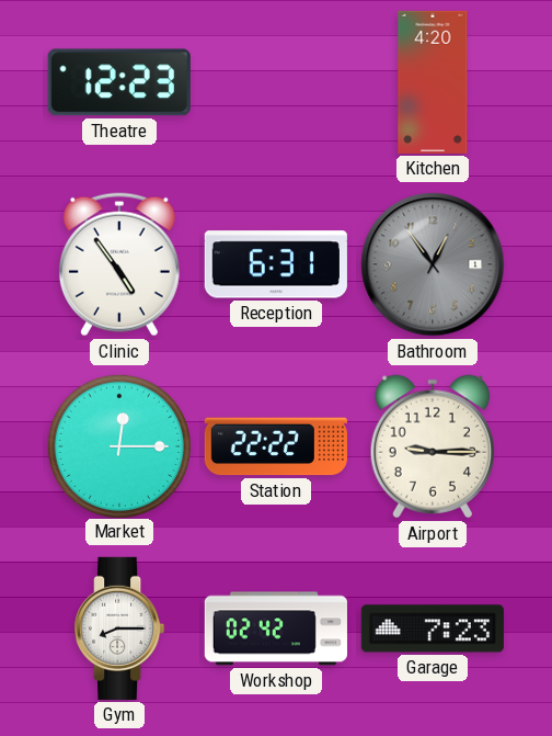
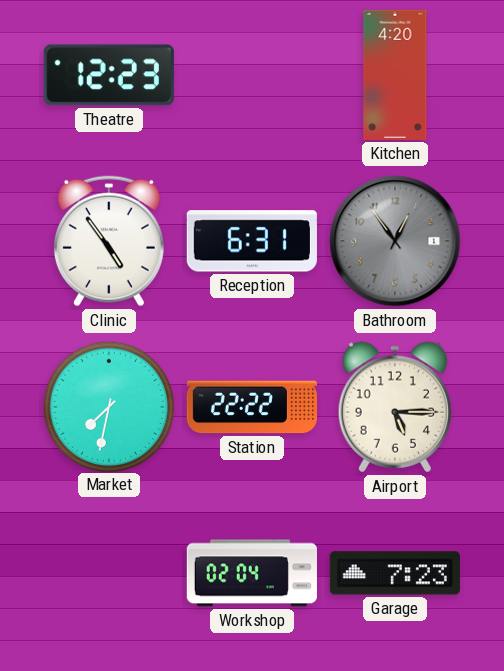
Market: 12:15 -> 7:32
Airport: 9:15 -> 5:15
Gym: 8:15 -> none
Workshop: 02:42 -> 02:04
